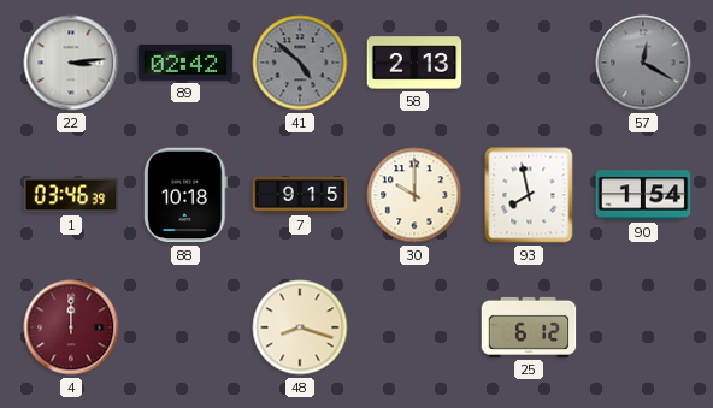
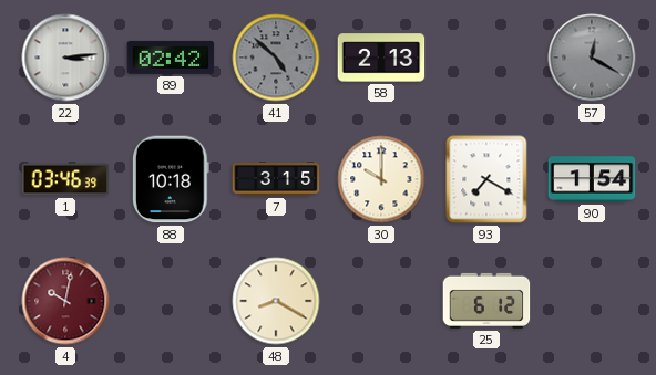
7: 9:15 -> 3:15
93: 7:58 -> 7:20
4: 12:00 -> 10:02
48: 8:18 -> 8:20
